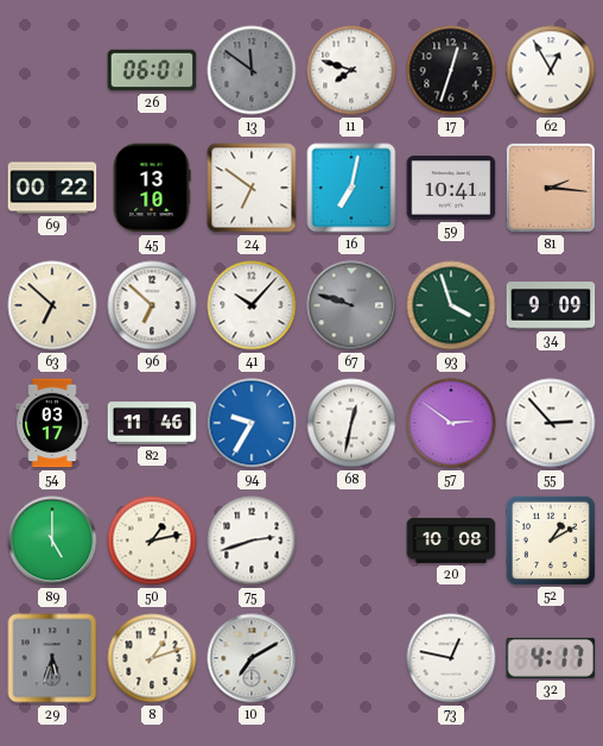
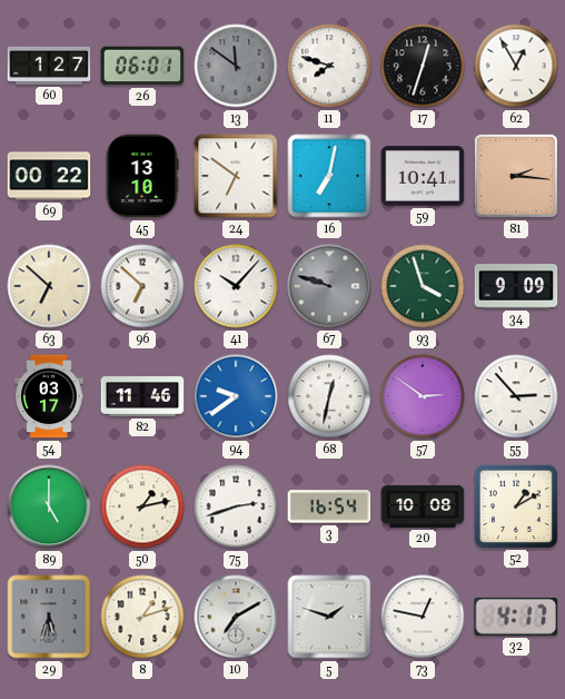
60: none -> 1:27
94: 9:35 -> 9:39
3: none -> 16:54
5: none -> 1:48
